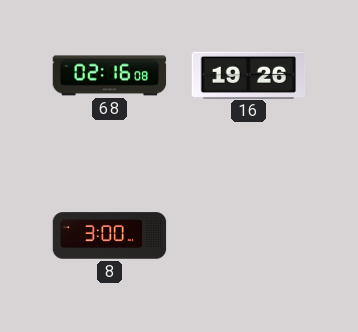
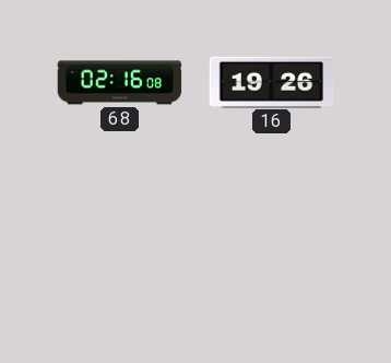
8: 3:00 -> none
